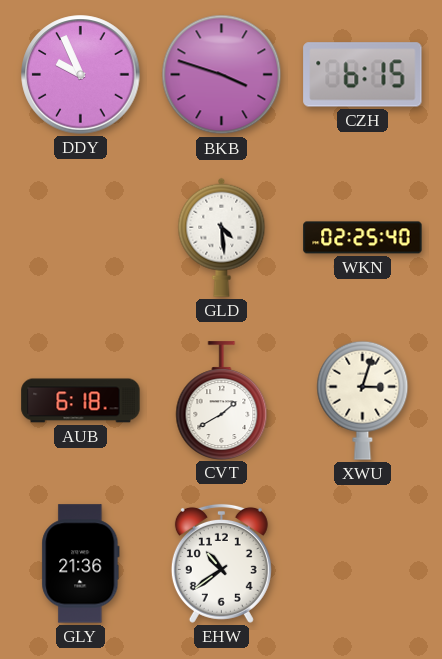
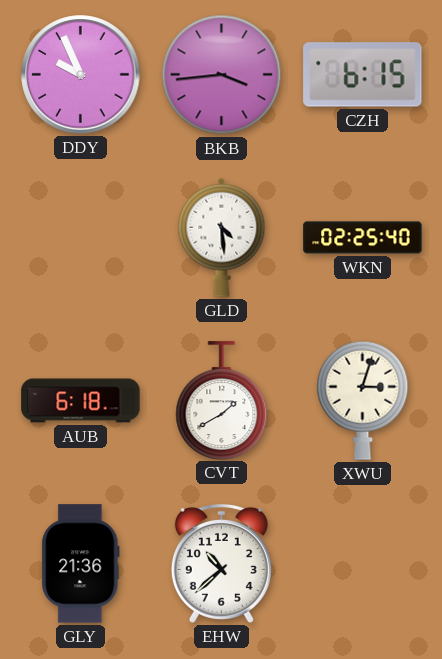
BKB: 3:48 -> 3:44
EHW: 10:39 -> 10:38
